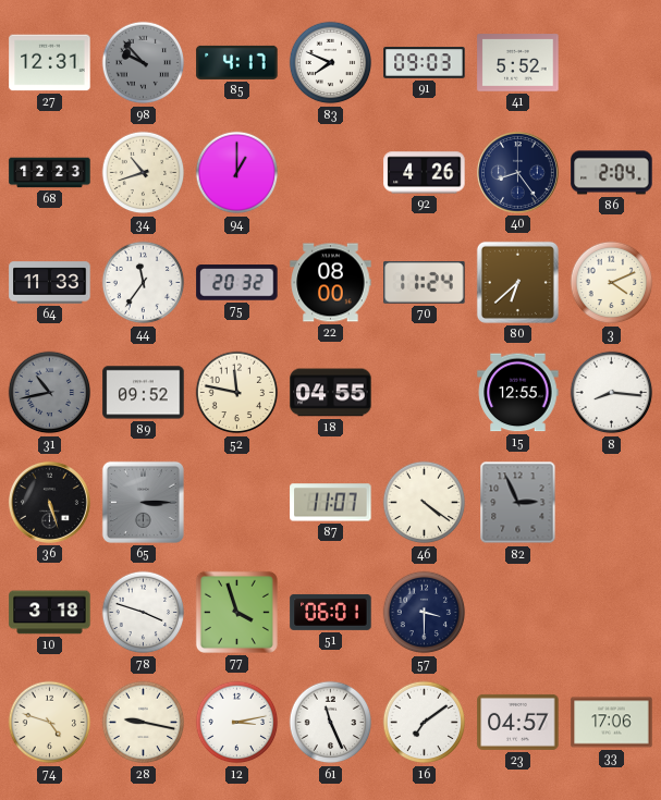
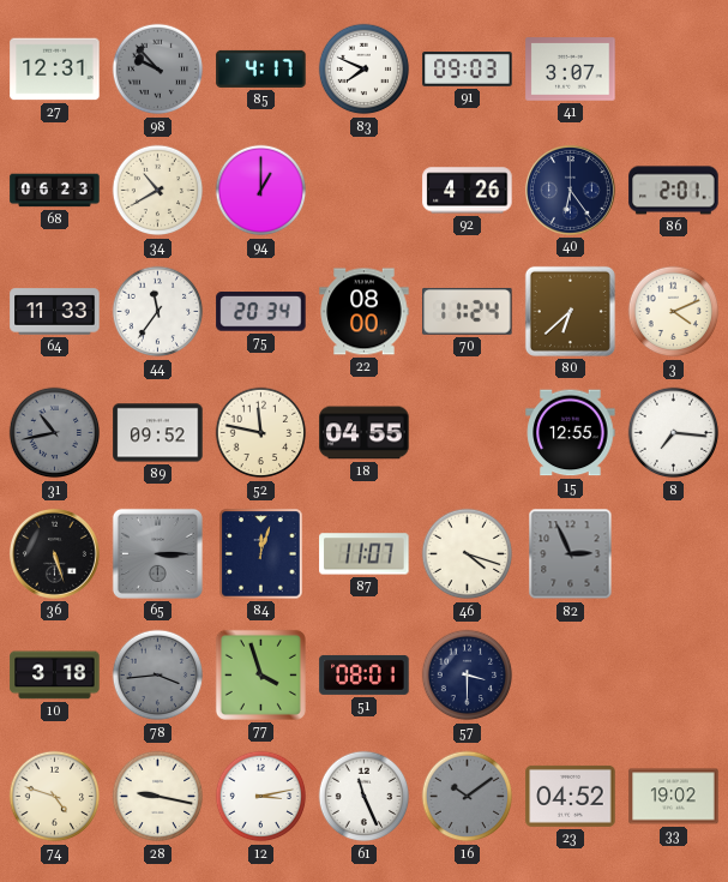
41: 5:52 -> 3:07
68: 12:23 -> 06:23
34: 10:42 -> 10:40
40: 8:24 -> 6:24
86: 2:04 -> 2:01
75: 20:32 -> 20:34
8: 8:16 -> 7:16
84: none -> 12:03
46: 4:21 -> 4:18
78: 3:48 -> 3:44
78 dial: white -> grey
51: 06:01 -> 08:01
16: 7:09 -> 10:09
16 dial: white -> grey
23: 04:57 -> 04:52
33: 17:06 -> 19:02
